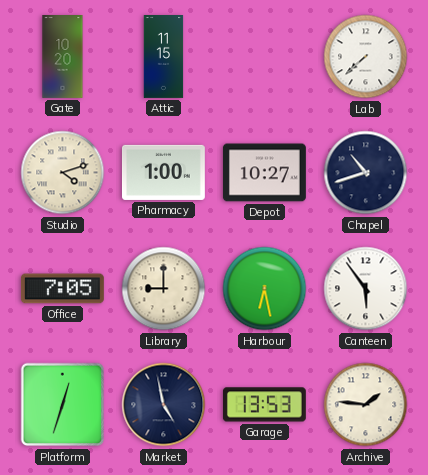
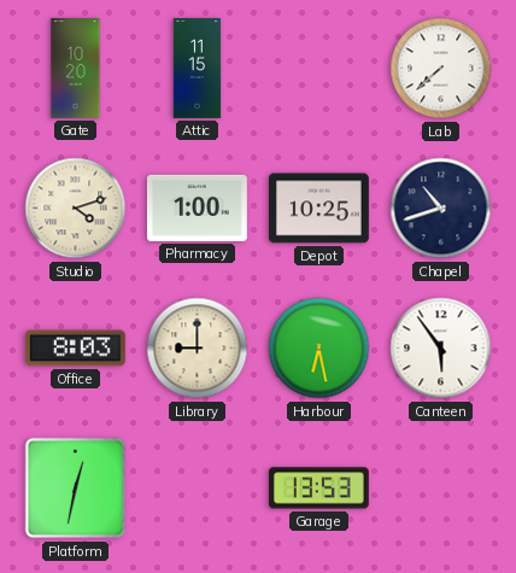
Depot: 10:27 -> 10:25
Office: 7:05 -> 8:03
Platform: 12:33 -> 12:32
Market: 4:58 -> none
Archive: 1:46 -> none
